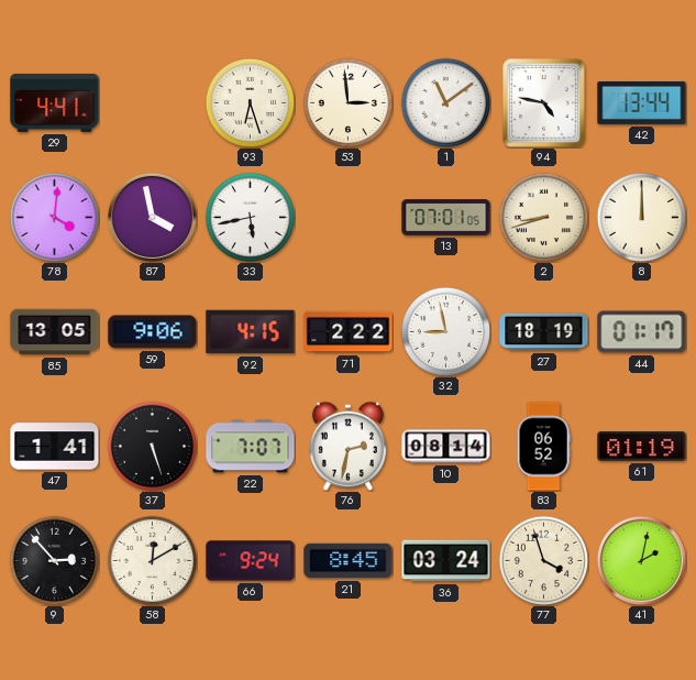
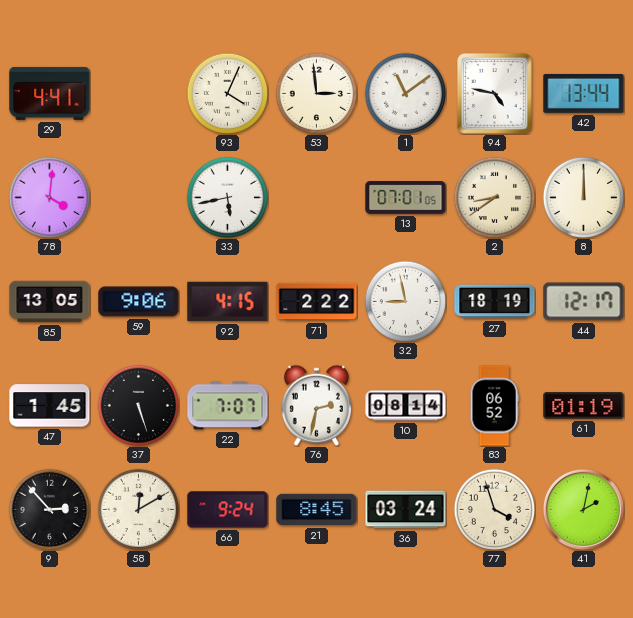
93: 6:27 -> 4:04
87: 3:58 -> none
2: 8:42 -> 8:39
44: 01:17 -> 12:17
47: 1:41 -> 1:45
